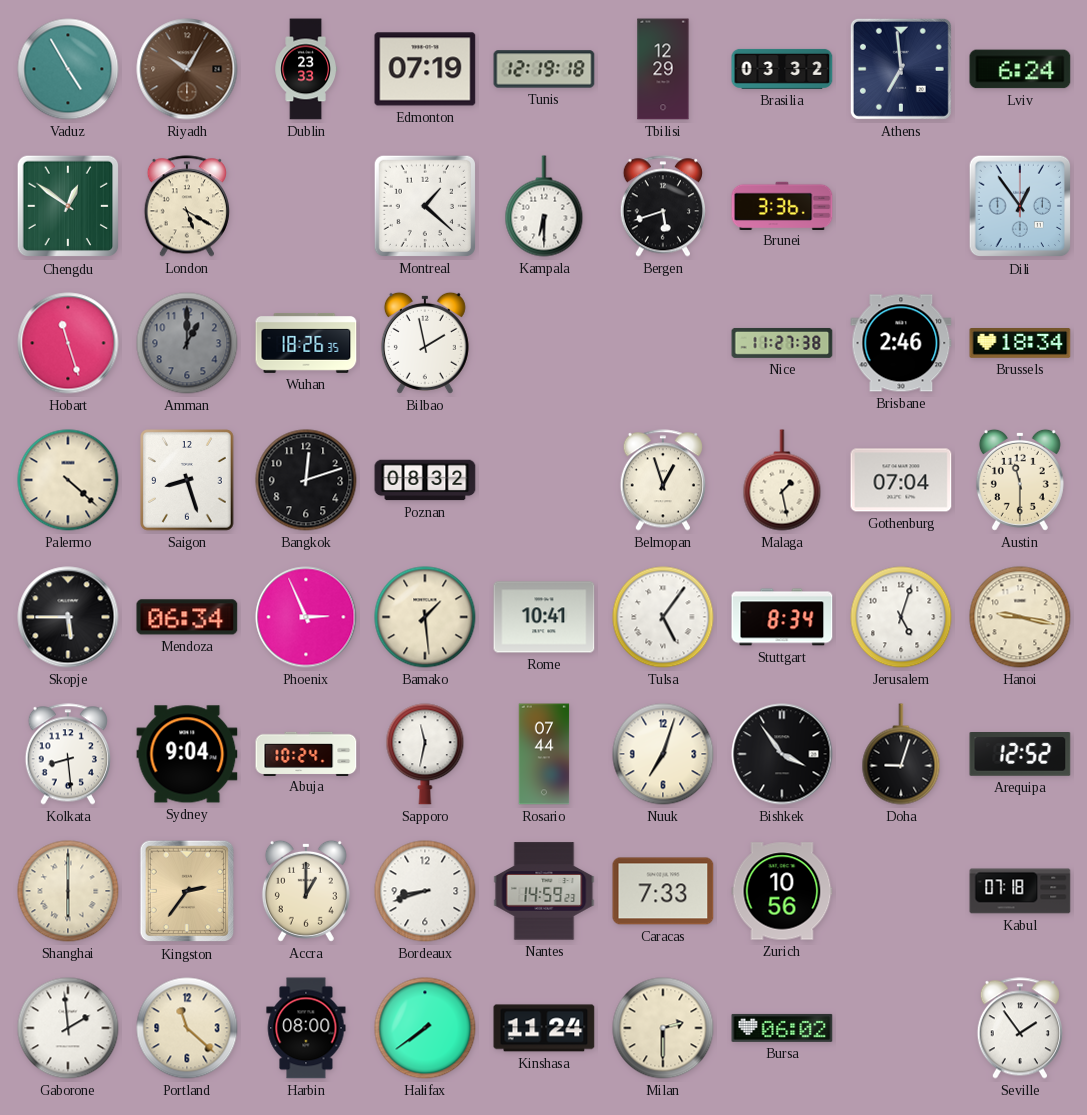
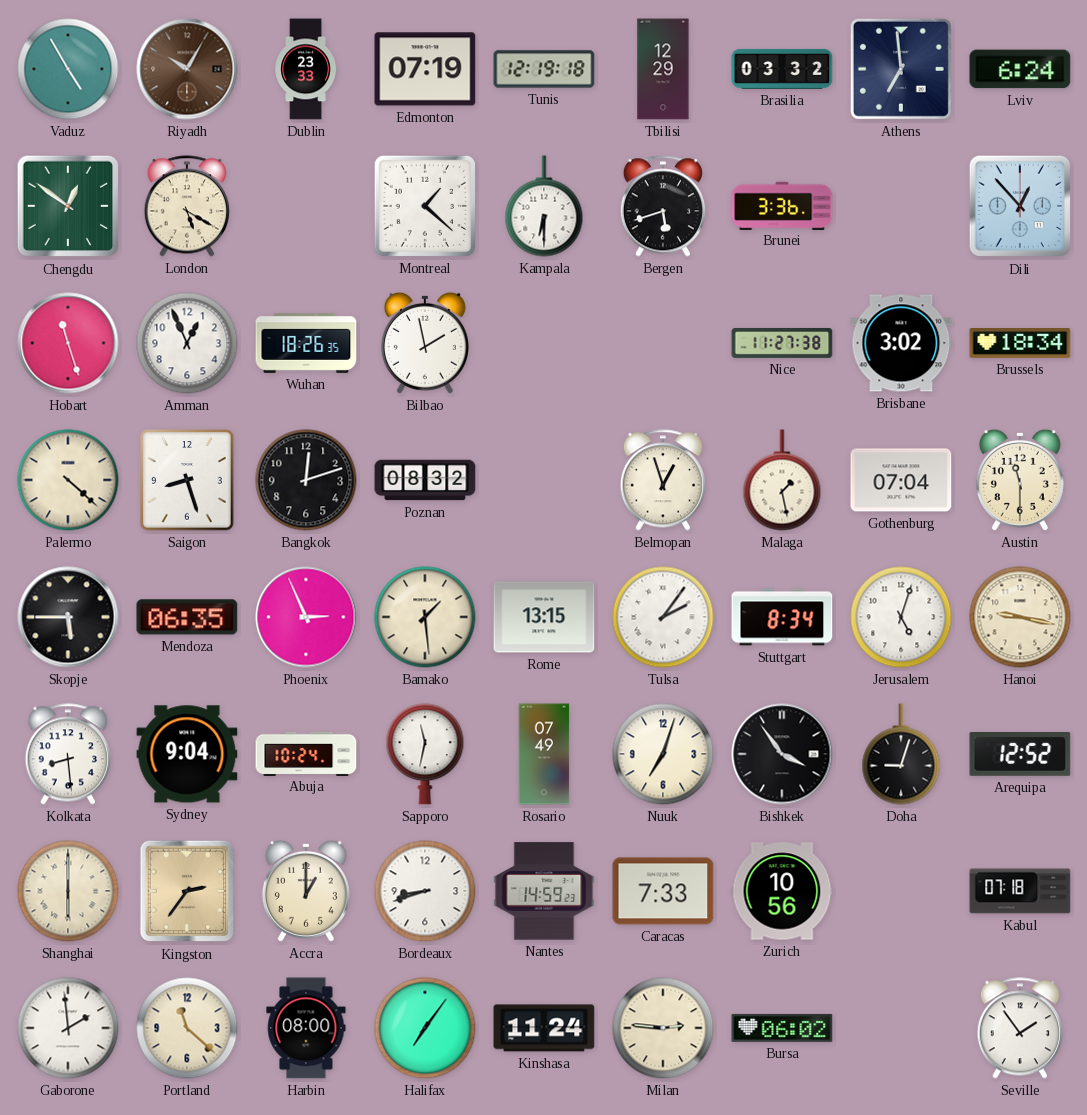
Dili: 12:54 -> 12:53
Amman: 1:00 -> 12:56
Amman dial: grey -> white
Brisbane: 2:46 -> 3:02
Mendoza: 06:34 -> 06:35
Rome: 10:41 -> 13:15
Tulsa: 5:06 -> 2:06
Rosario: 07:44 -> 07:49
Halifax: 7:39 -> 7:06
Milan: 2:30 -> 2:46
